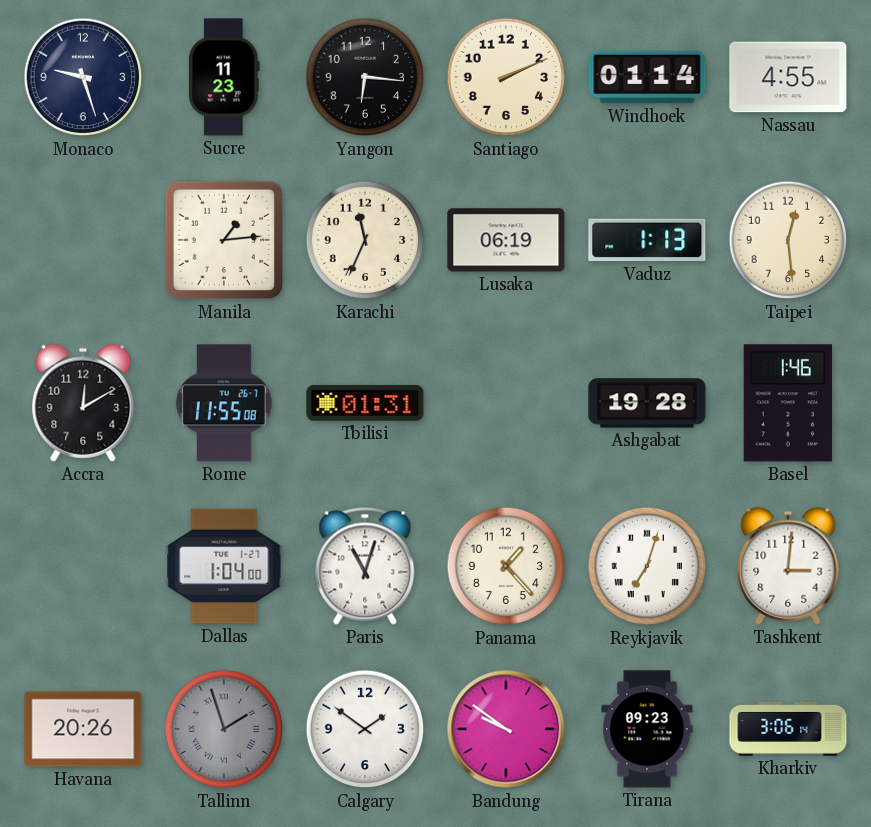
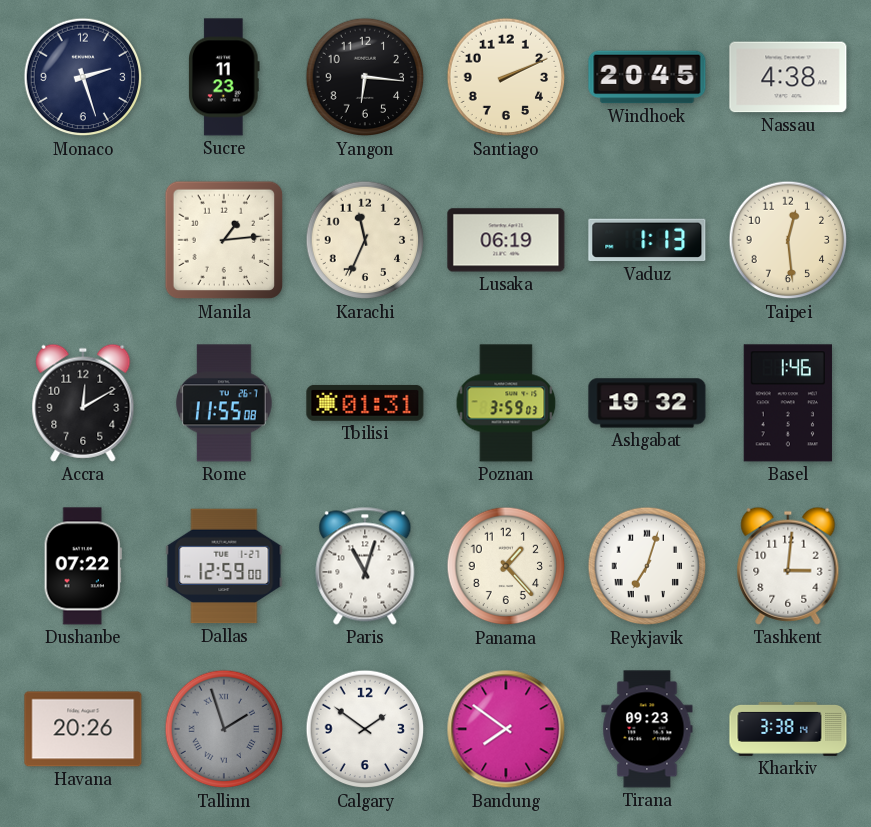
Monaco: 9:27 -> 2:27
Windhoek: 01:14 -> 20:45
Nassau: 4:55 -> 4:38
Poznan: none -> 3:59
Ashgabat: 19:28 -> 19:32
Dushanbe: none -> 07:22
Dallas: 1:04 -> 12:59
Bandung: 9:51 -> 7:51
Kharkiv: 3:06 -> 3:38
